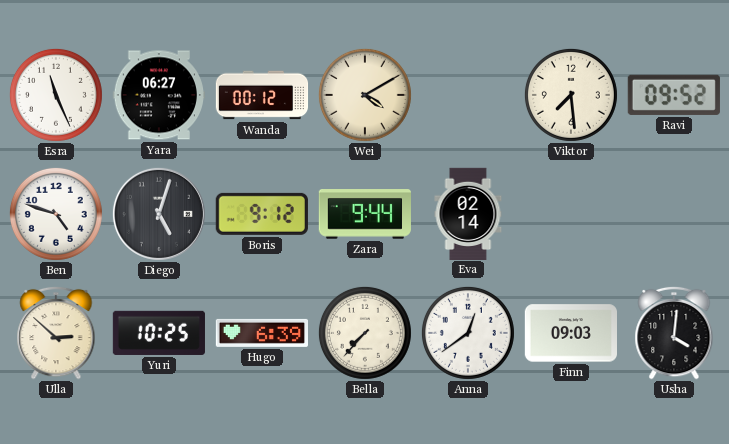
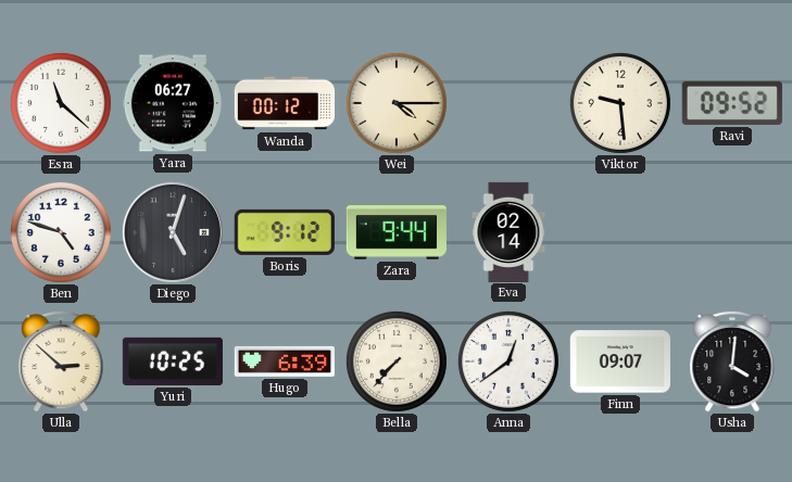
Esra: 11:26 -> 11:22
Wei: 4:10 -> 4:15
Viktor: 7:29 -> 9:29
Finn: 09:03 -> 09:07
